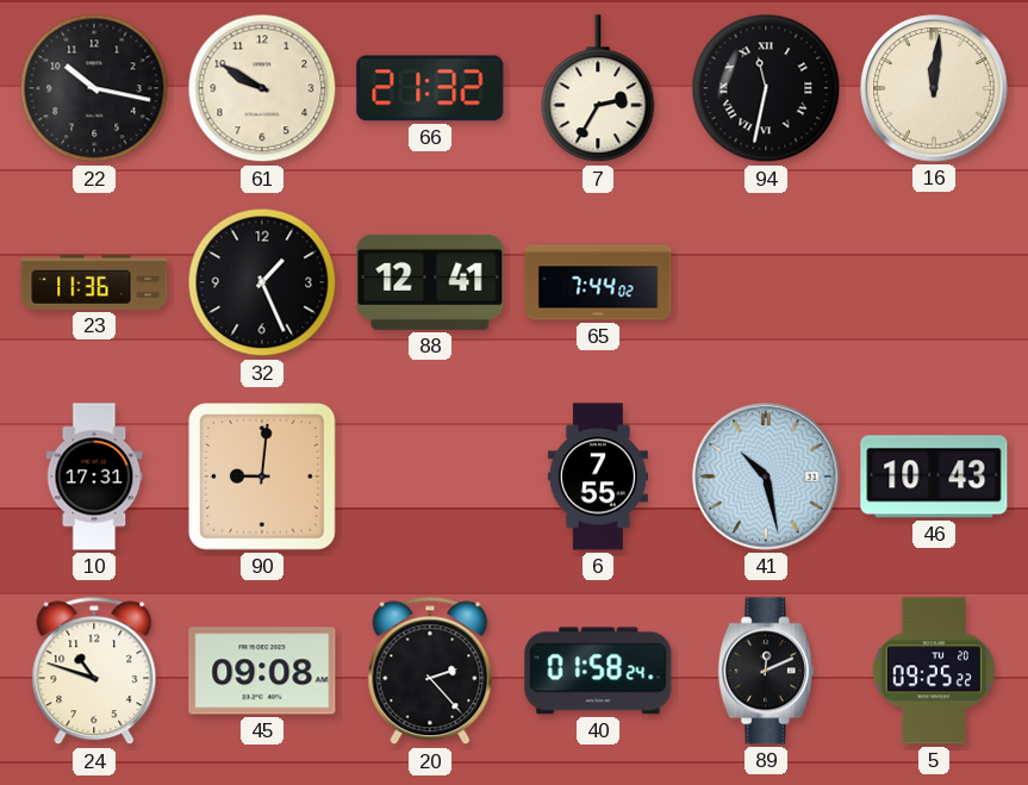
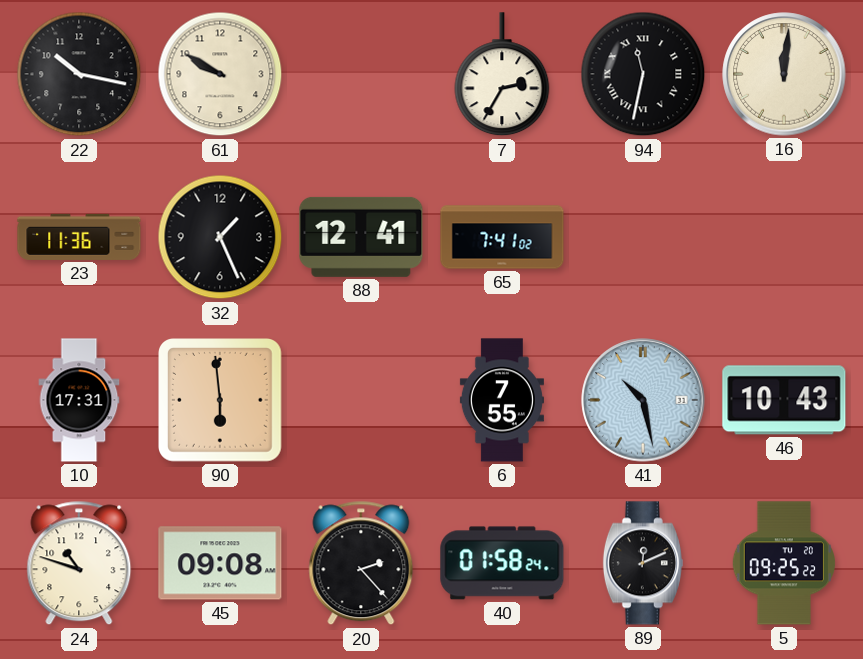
66: 21:32 -> none
65: 7:44 -> 7:41
90: 9:01 -> 5:59
